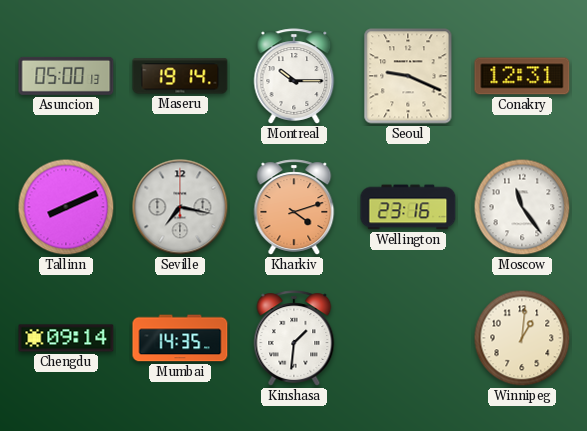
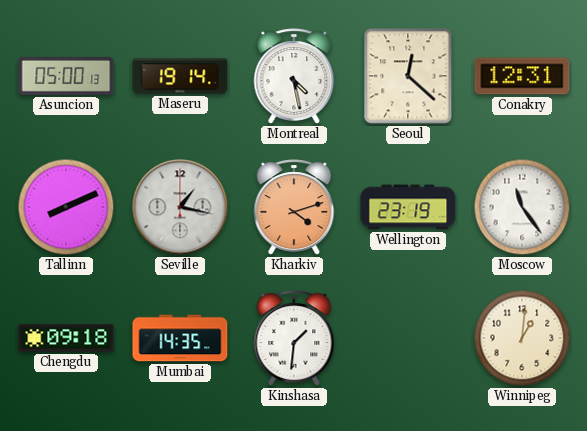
Montreal: 10:15 -> 4:28
Seoul: 9:19 -> 12:22
Seville: 7:17 -> 1:17
Wellington: 23:16 -> 23:19
Chengdu: 09:14 -> 09:18
